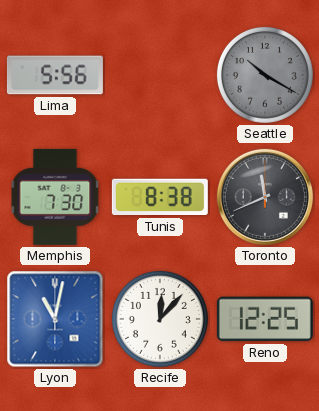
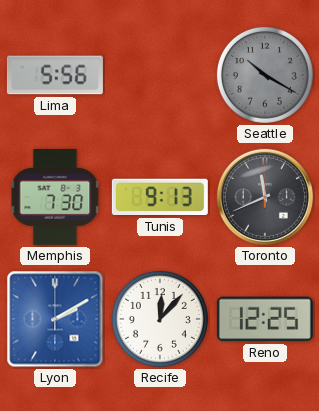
Tunis: 8:38 -> 9:13
Lyon: 11:02 -> 2:10
